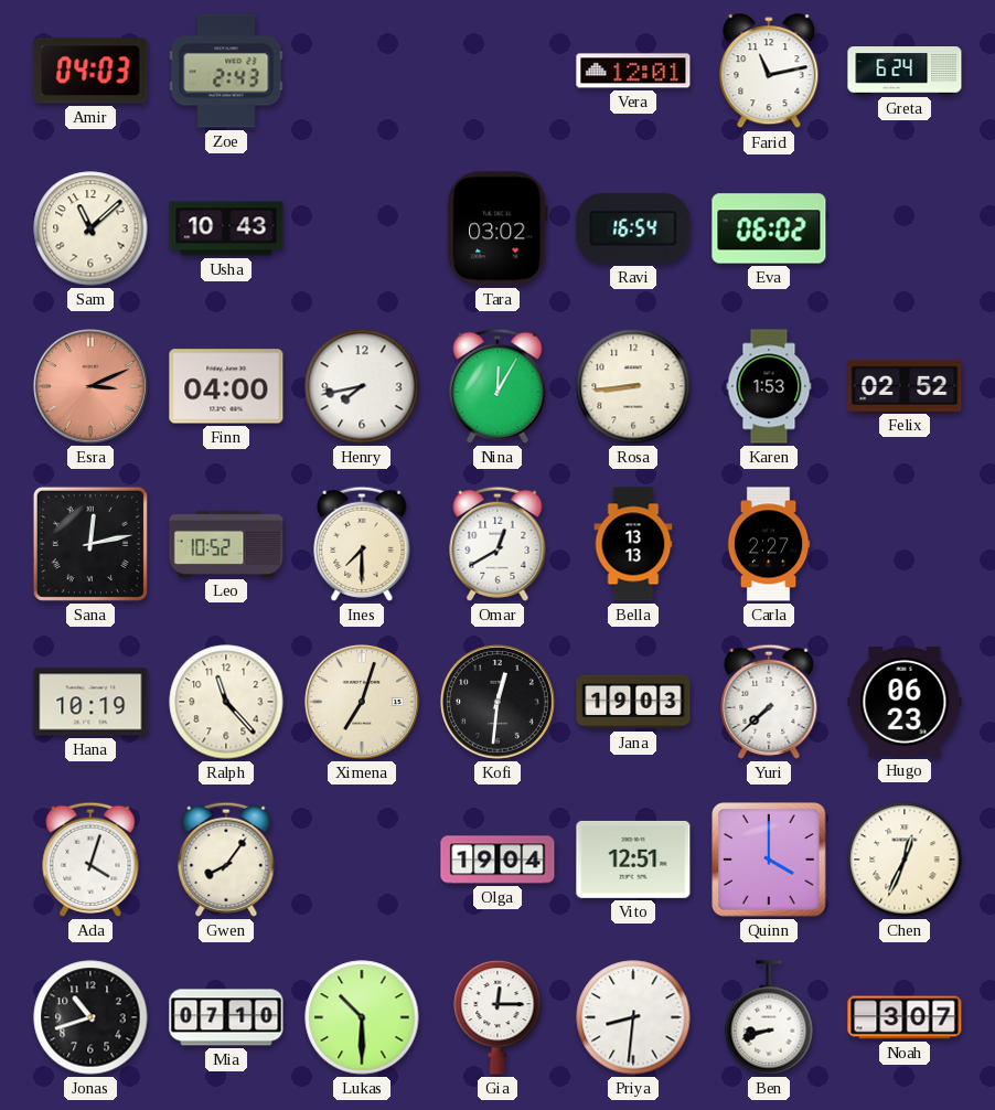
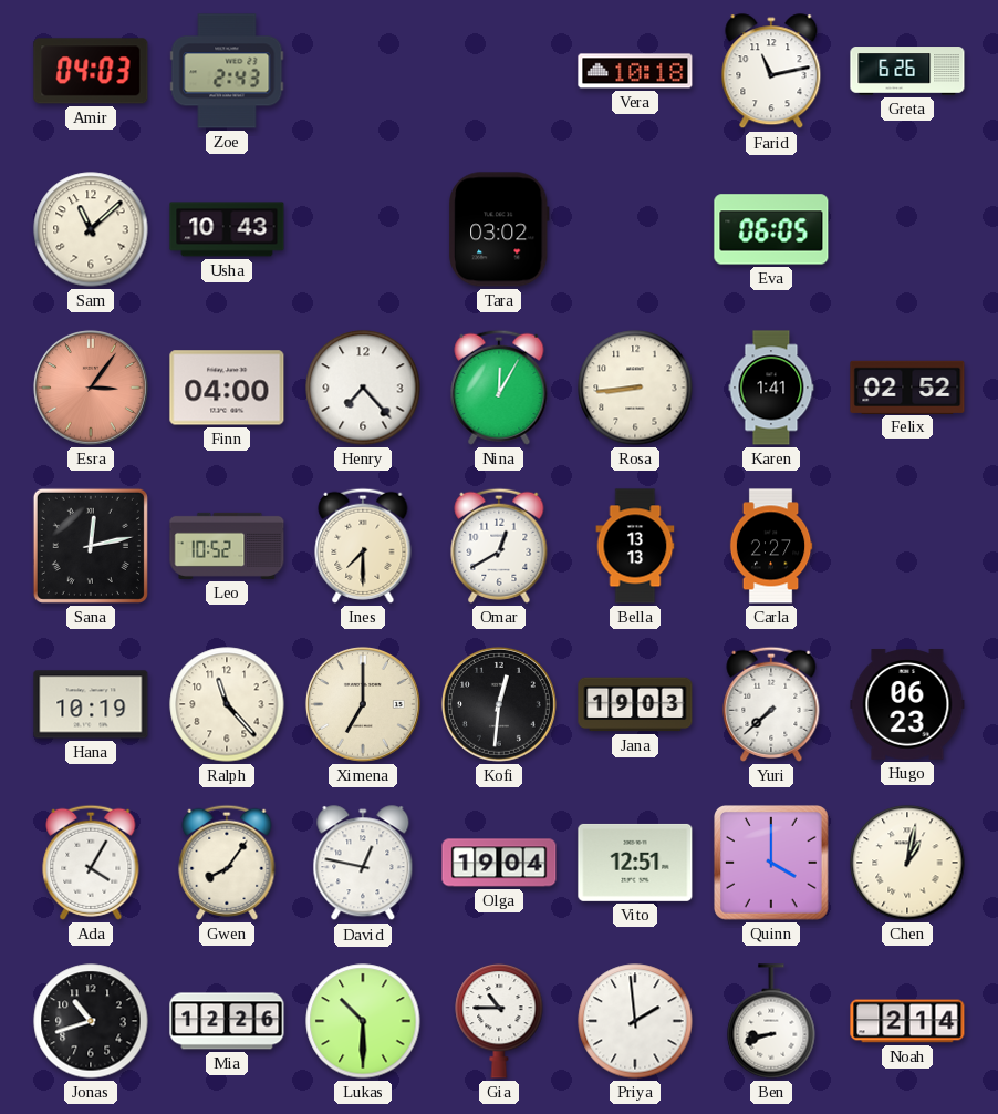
Vera: 12:01 -> 10:18
Greta: 6:24 -> 6:26
Ravi: 16:54 -> none
Eva: 06:02 -> 06:05
Esra: 3:11 -> 3:06
Henry: 7:43 -> 7:23
Karen: 1:53 -> 1:41
Ximena: 7:03 -> 7:00
Ada: 4:03 -> 4:05
David: none -> 12:47
Chen: 12:34 -> 1:02
Mia: 07:10 -> 12:26
Gia: 12:15 -> 10:45
Priya: 8:31 -> 1:59
Noah: 3:07 -> 2:14
